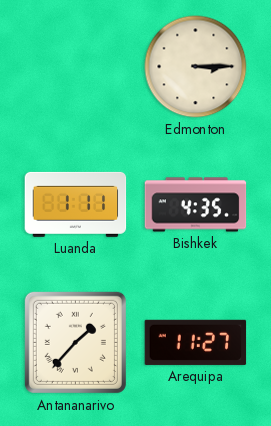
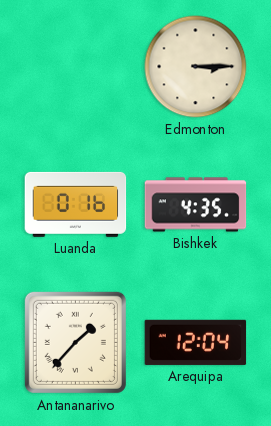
Luanda: 1:11 -> 0:16
Arequipa: 11:27 -> 12:04
